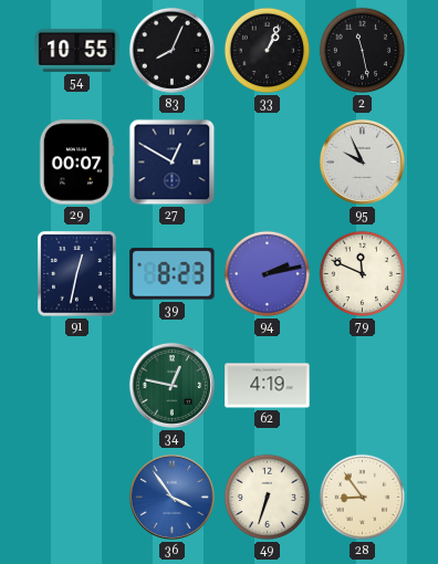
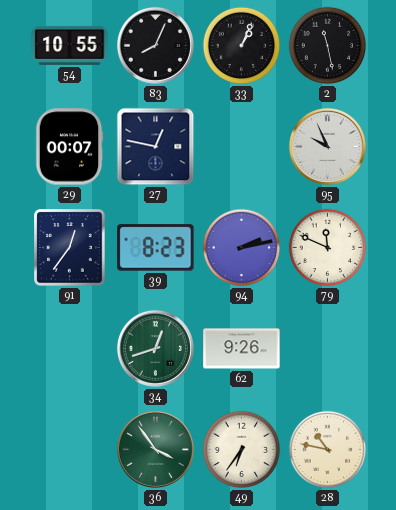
27: 12:50 -> 12:47
91: 12:32 -> 12:36
34: 12:47 -> 12:42
62: 4:19 -> 9:26
36 dial: blue -> green
49: 6:33 -> 6:36
28: 8:54 -> 10:47
